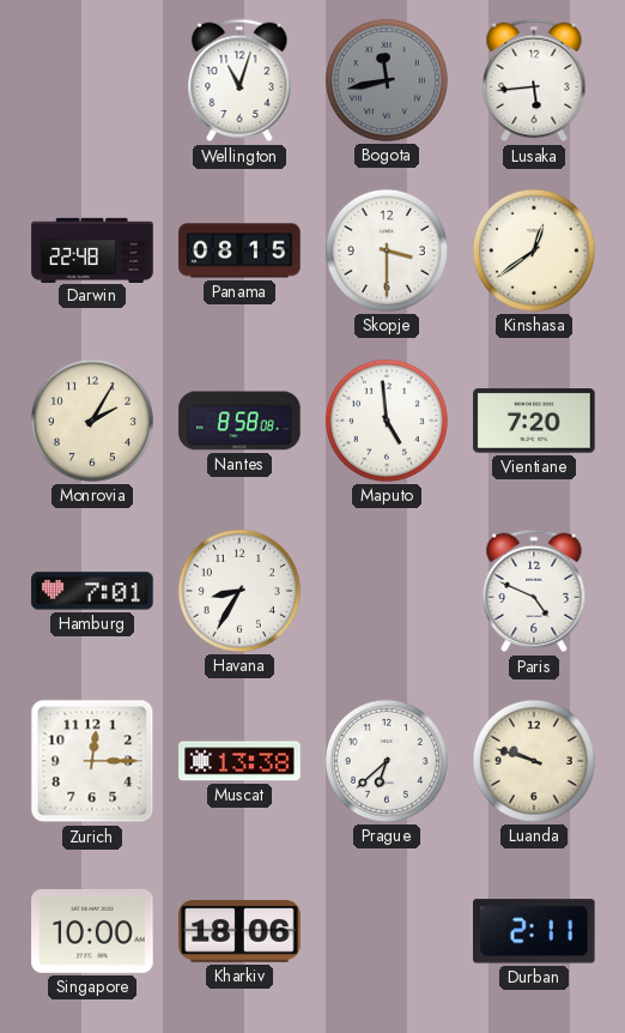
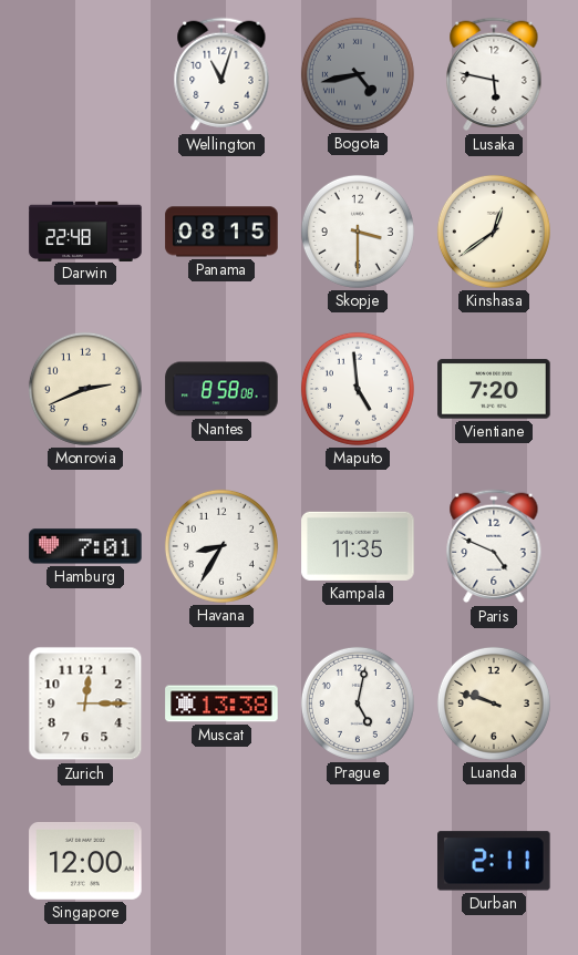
Bogota: 11:43 -> 4:43
Lusaka: 5:44 -> 5:47
Monrovia: 2:05 -> 2:41
Kampala: none -> 11:35
Prague: 6:38 -> 5:02
Singapore: 10:00 -> 12:00
Kharkiv: 18:06 -> none
